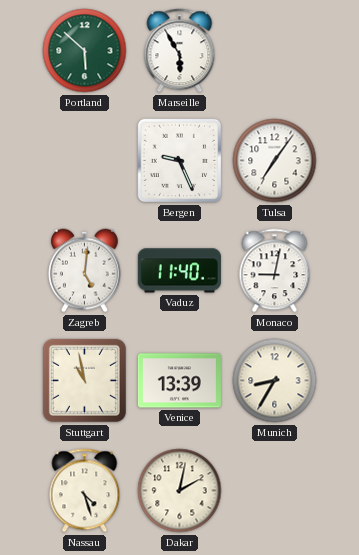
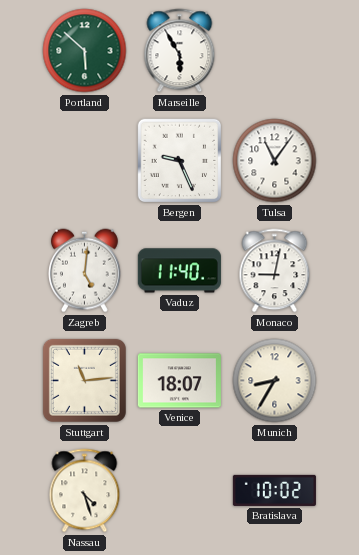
Tulsa: 7:06 -> 11:06
Stuttgart: 10:58 -> 11:14
Venice: 13:39 -> 18:07
Dakar: 2:02 -> none
Bratislava: none -> 10:02
